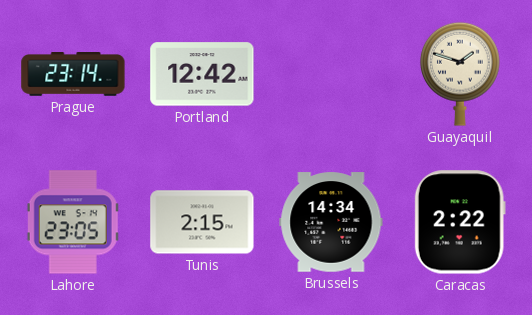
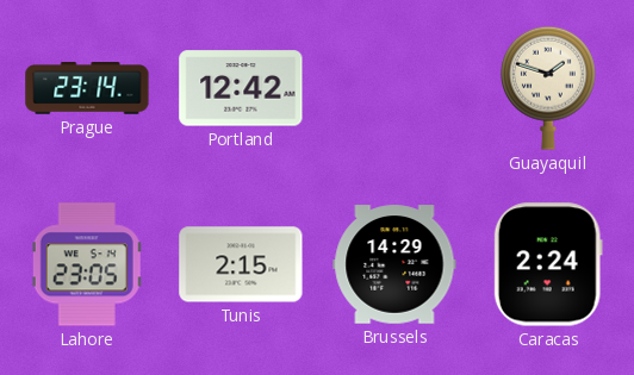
Brussels: 14:34 -> 14:29
Caracas: 2:22 -> 2:24
